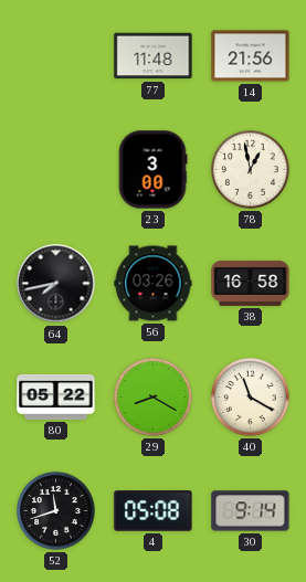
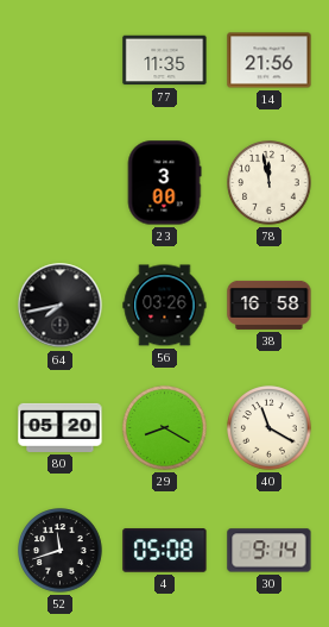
77: 11:48 -> 11:35
78: 12:58 -> 11:58
80: 05:22 -> 05:20
